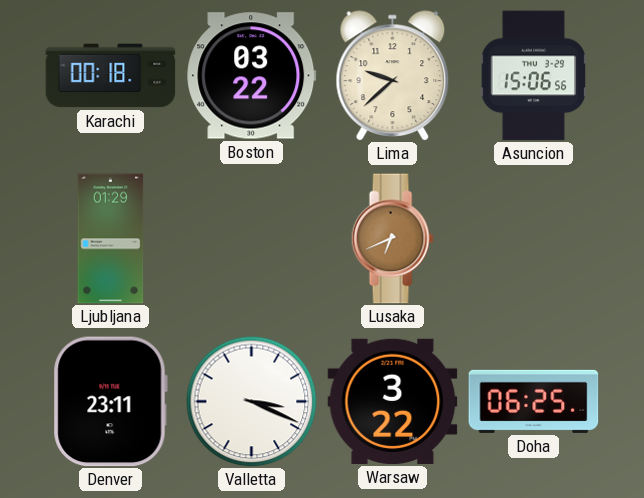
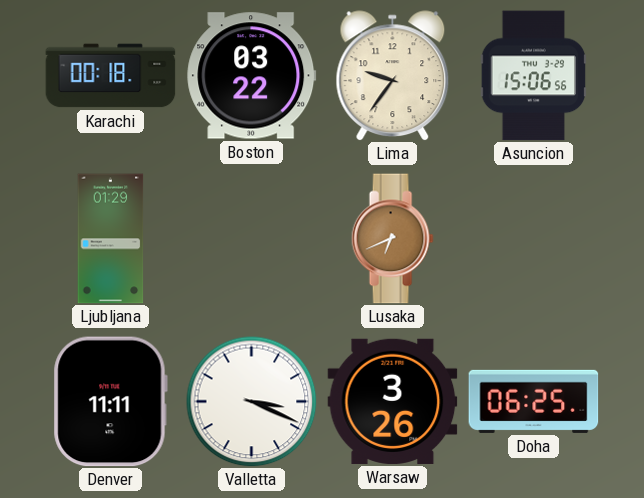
Lima: 9:38 -> 9:36
Denver: 23:11 -> 11:11
Warsaw: 3:22 -> 3:26
